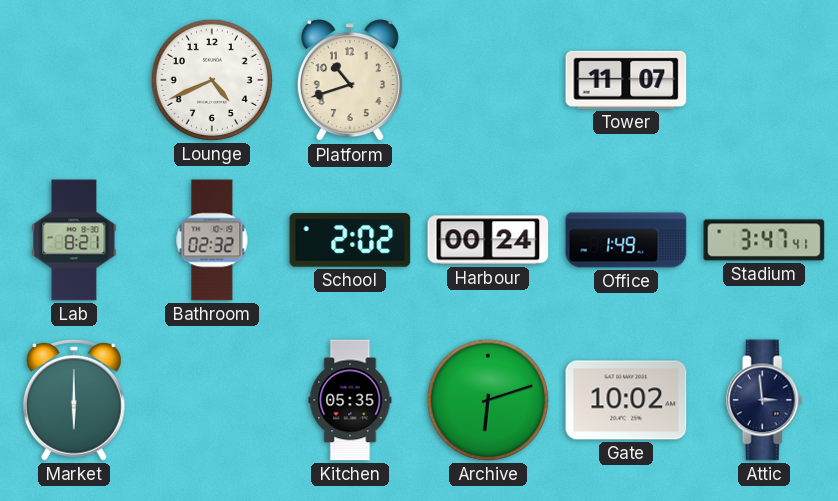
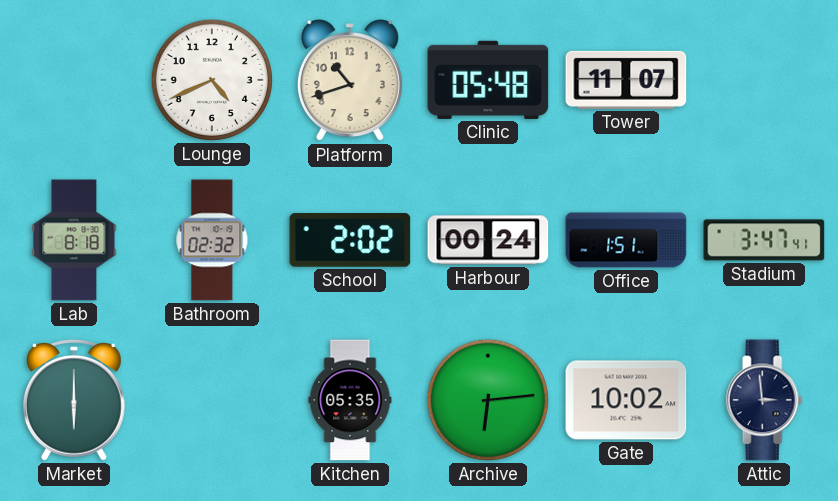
Clinic: none -> 05:48
Lab: 8:21 -> 8:18
Office: 1:49 -> 1:51
Archive: 6:12 -> 6:14
